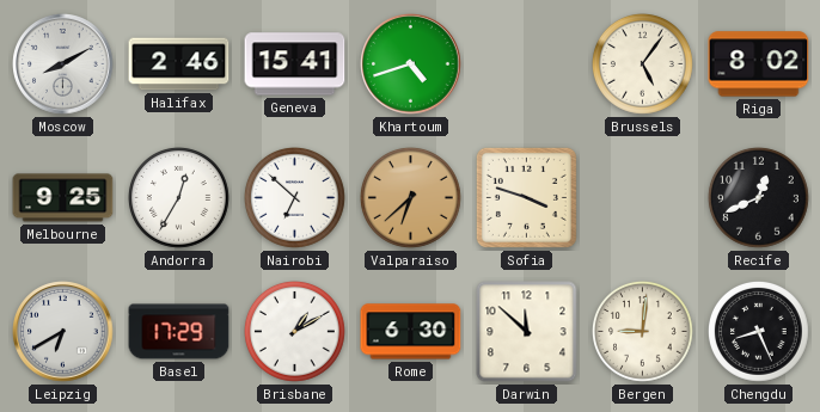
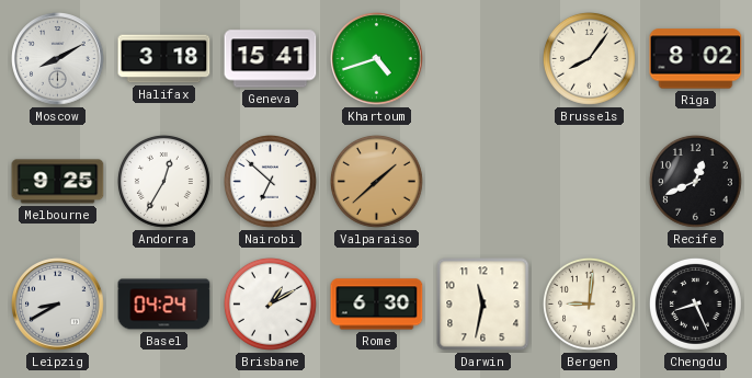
Halifax: 2:46 -> 3:18
Brussels: 5:06 -> 8:06
Valparaiso: 6:38 -> 1:38
Sofia: 3:48 -> none
Leipzig: 6:40 -> 8:40
Basel: 17:29 -> 04:24
Darwin: 11:52 -> 11:32
